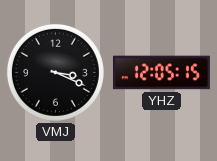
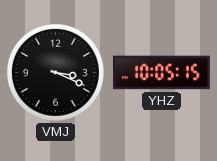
YHZ: 12:05 -> 10:05
